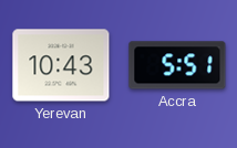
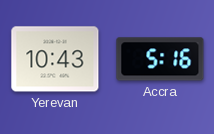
Accra: 5:51 -> 5:16
